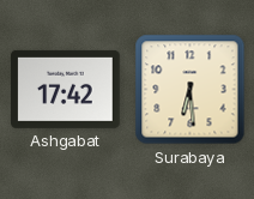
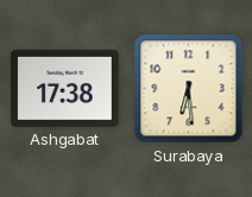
Ashgabat: 17:42 -> 17:38
